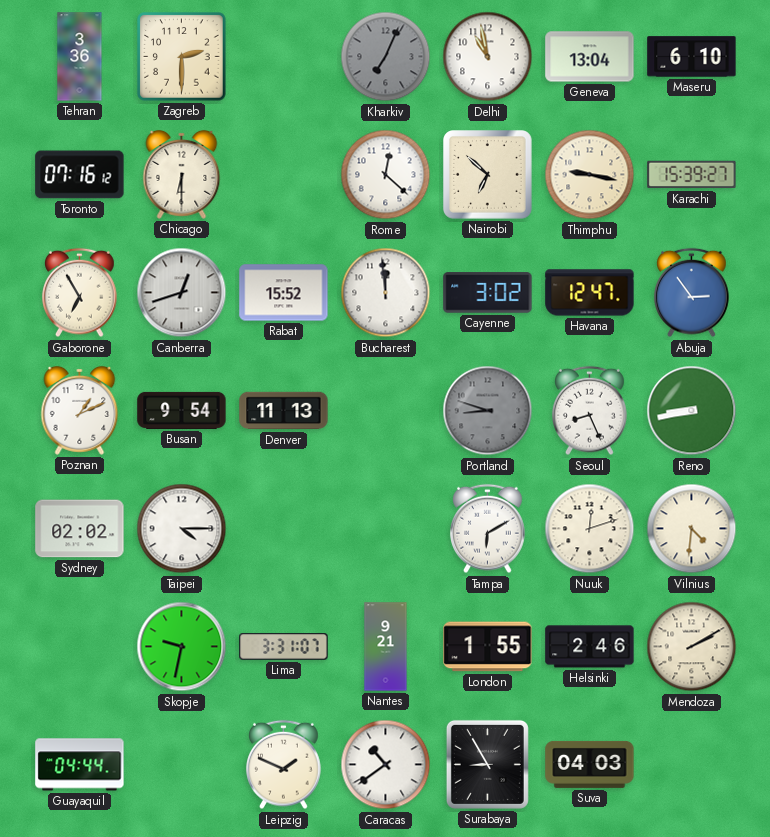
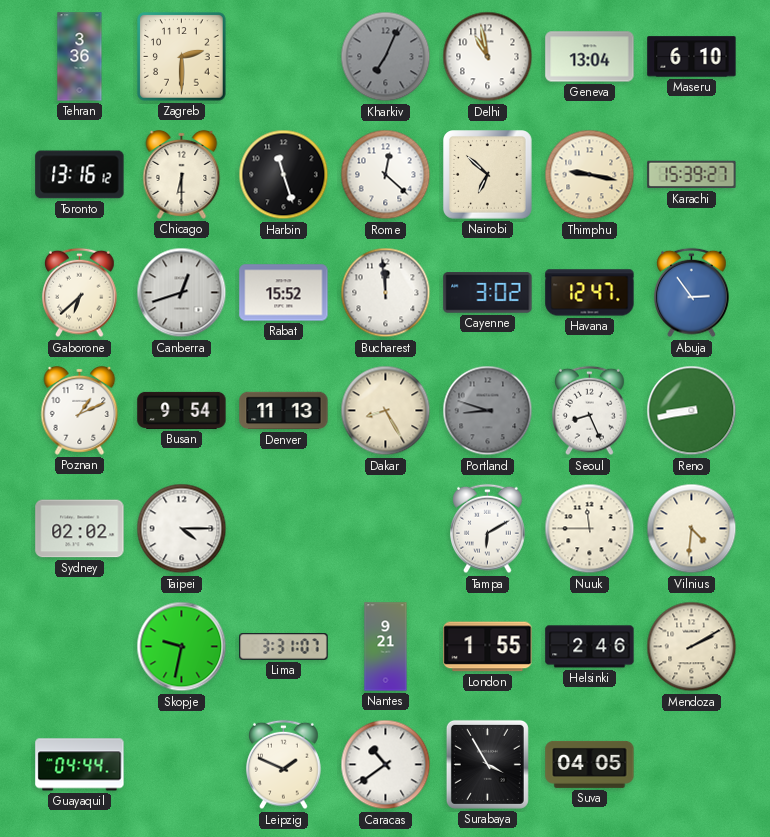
Toronto: 07:16 -> 13:16
Harbin: none -> 11:27
Gaborone: 6:55 -> 6:38
Dakar: none -> 8:25
Nuuk: 12:12 -> 11:45
Surabaya: 8:55 -> 3:55
Suva: 04:03 -> 04:05
